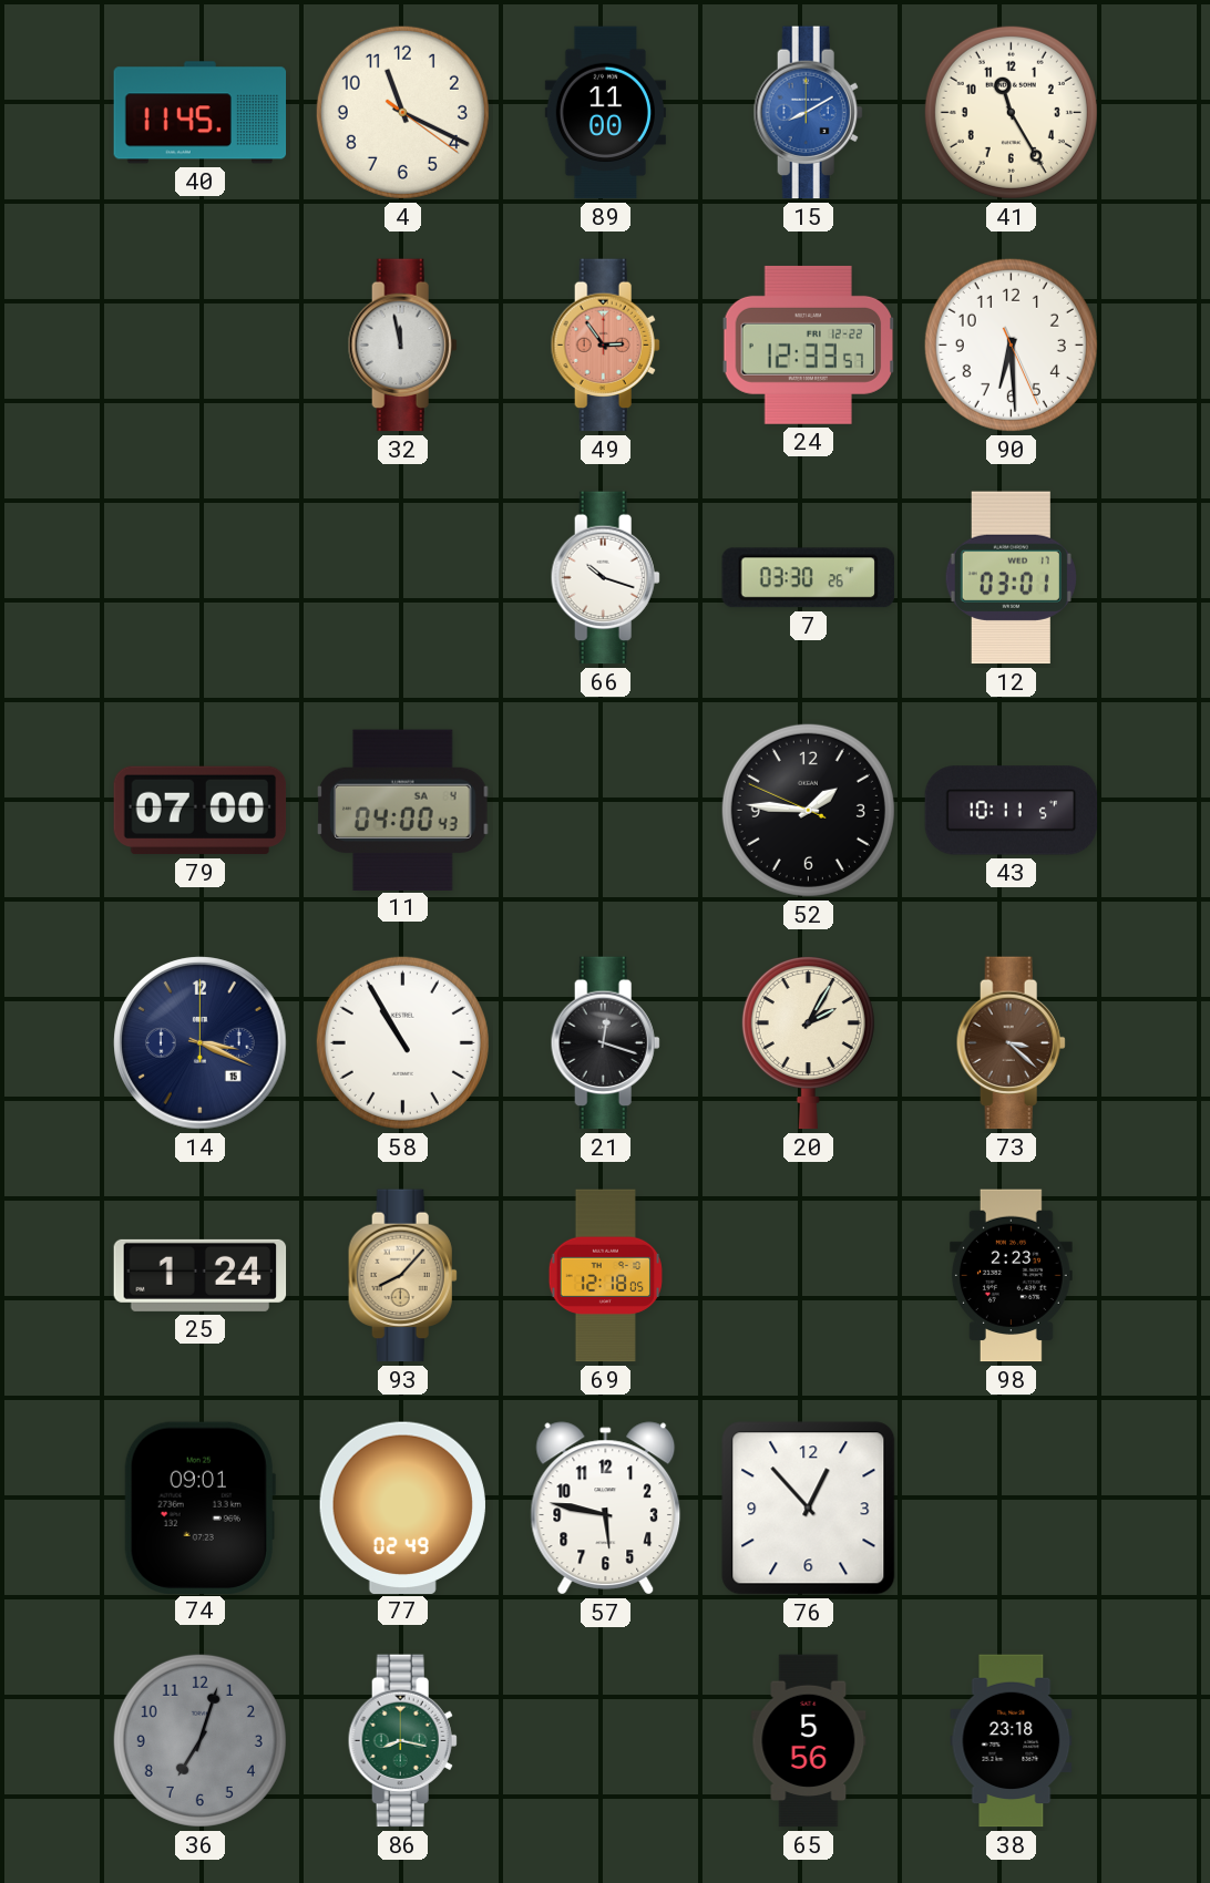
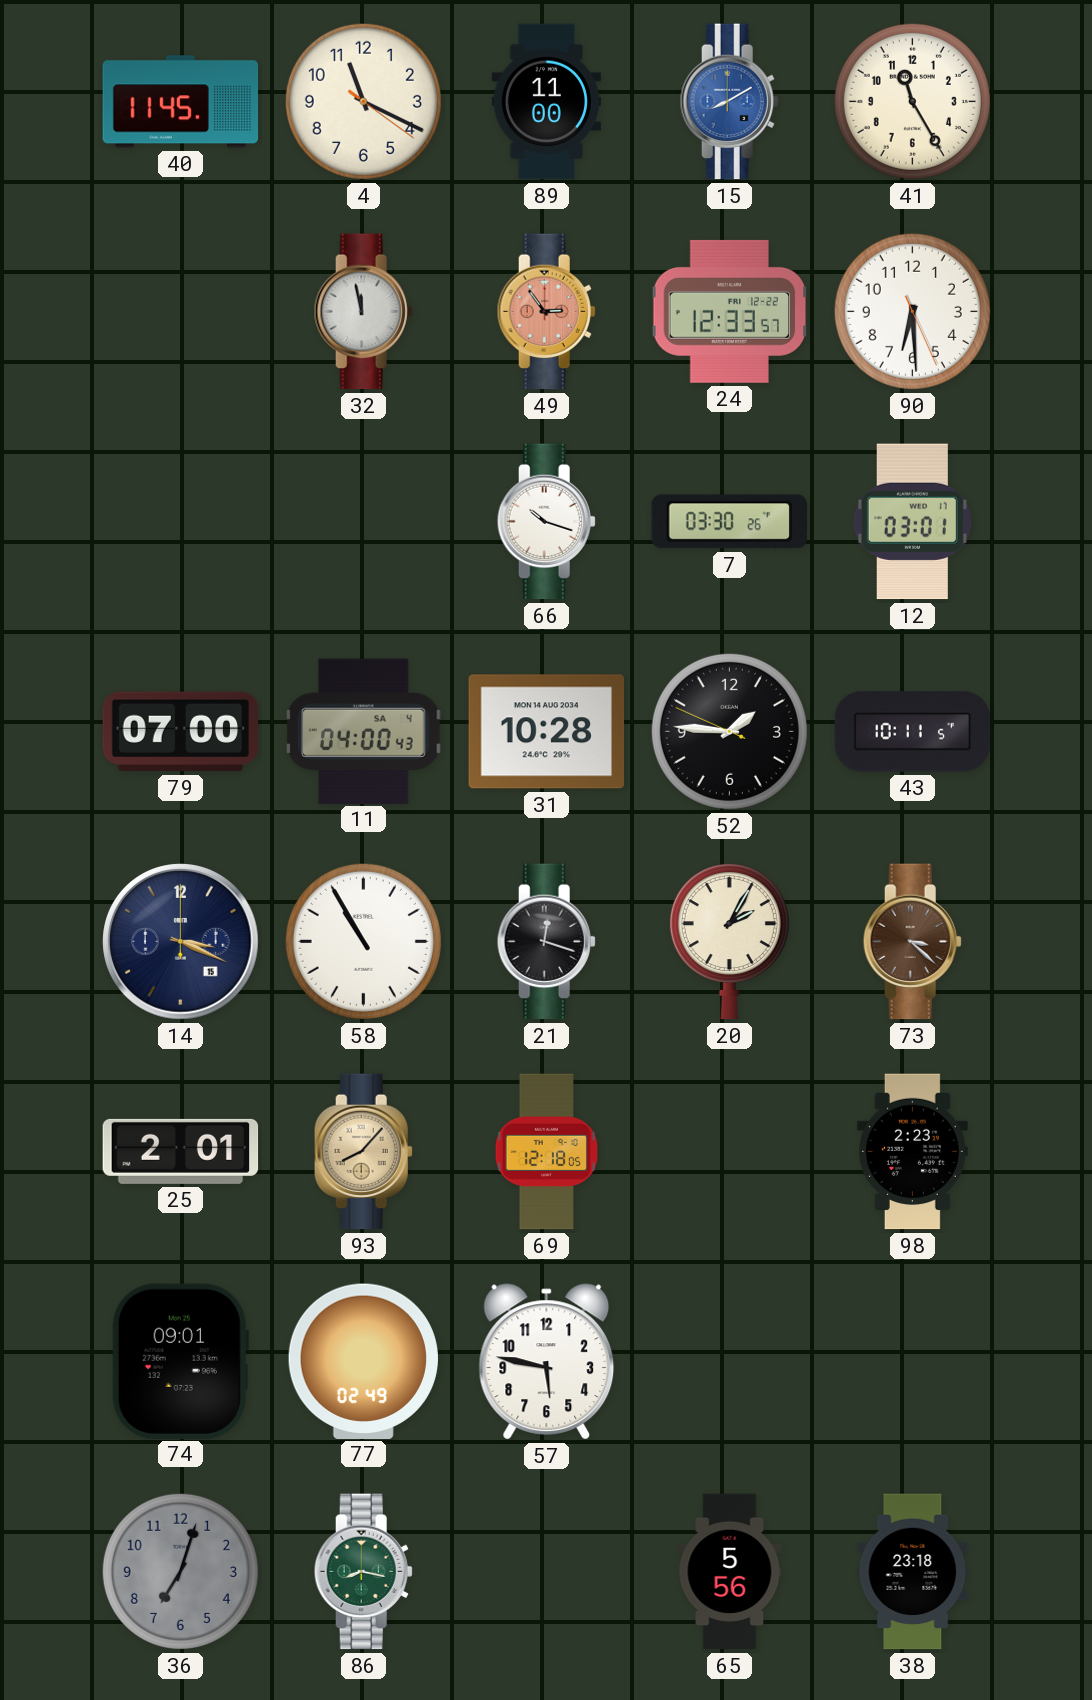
31: none -> 10:28
25: 1:24 -> 2:01
76: 12:53 -> none
